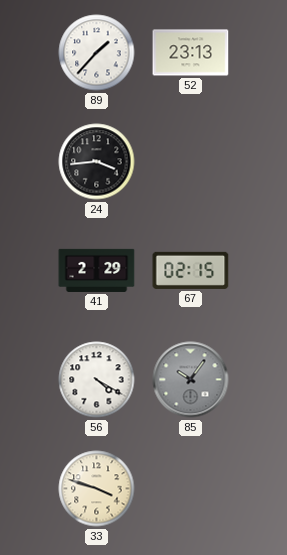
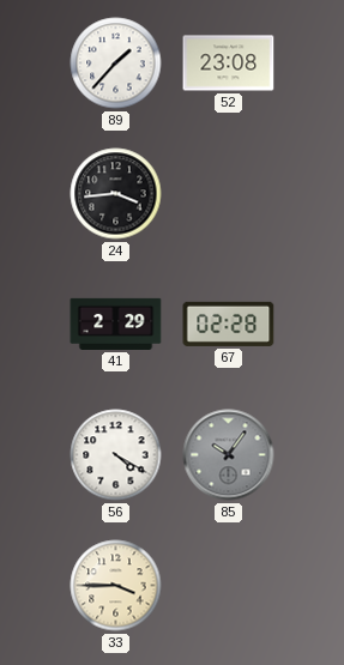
52: 23:13 -> 23:08
67: 02:15 -> 02:28
33: 3:48 -> 3:45
